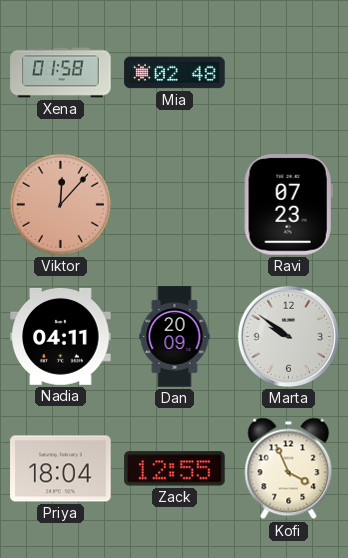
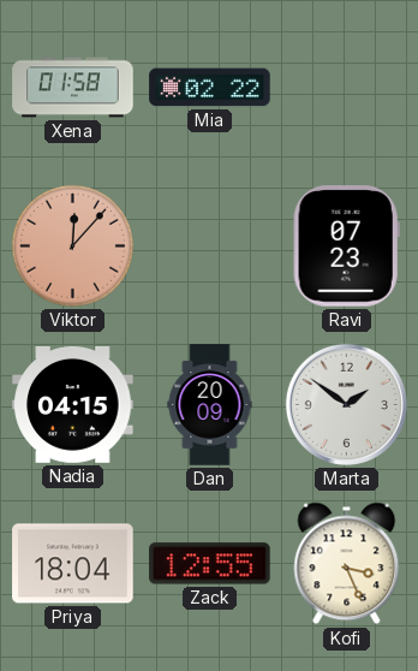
Mia: 02:48 -> 02:22
Nadia: 04:11 -> 04:15
Marta: 9:51 -> 1:51
Kofi: 3:56 -> 3:26
